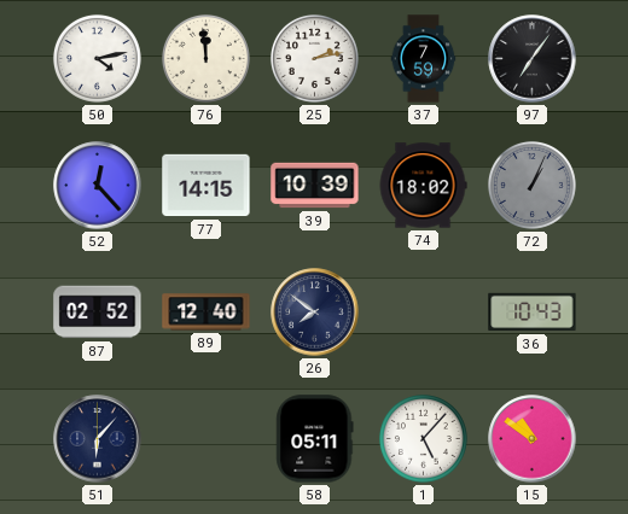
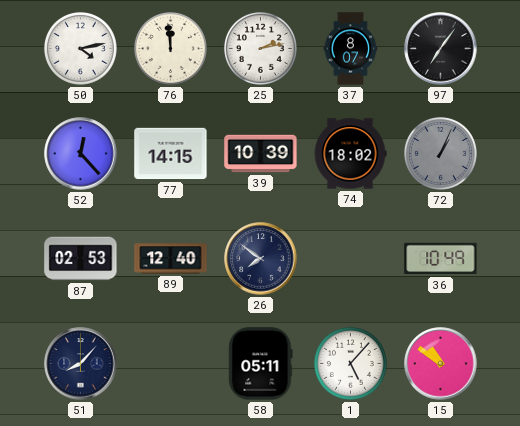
37: 7:59 -> 8:07
87: 02:52 -> 02:53
36: 10:43 -> 10:49
51: 6:07 -> 8:07
